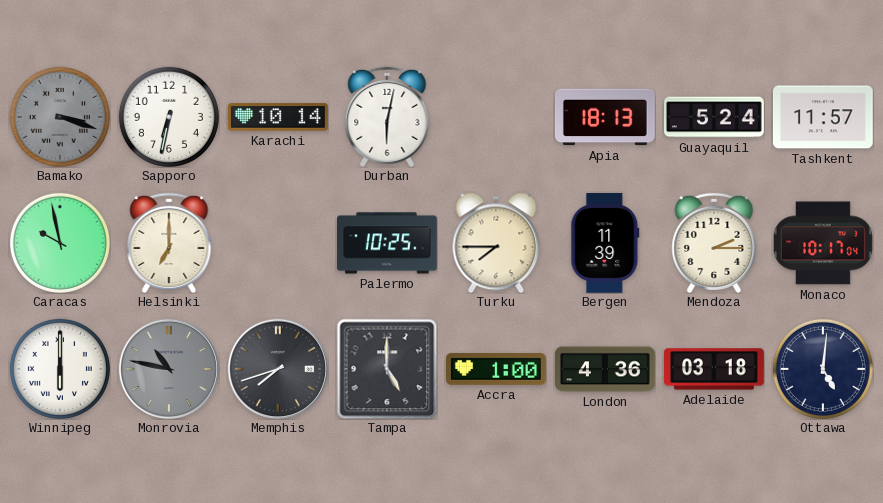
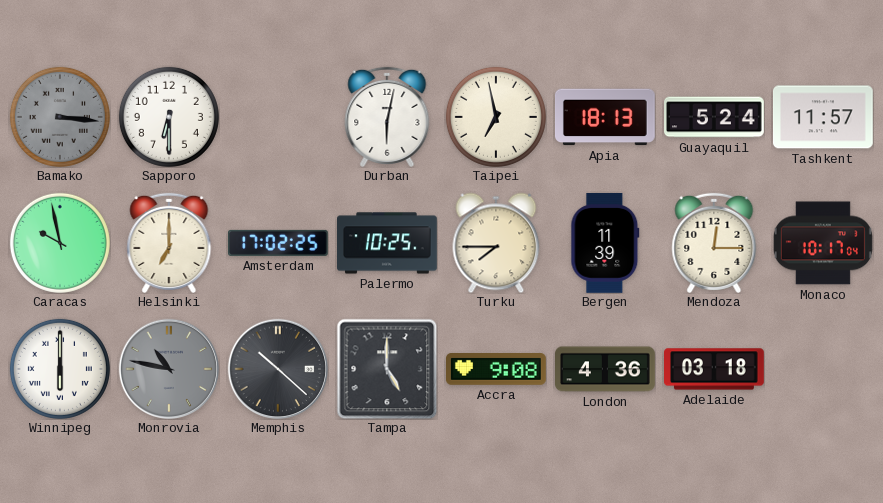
Bamako: 3:18 -> 3:16
Sapporo: 6:32 -> 6:30
Karachi: 10:14 -> none
Taipei: none -> 6:58
Amsterdam: none -> 17:02
Mendoza: 2:15 -> 12:15
Memphis: 7:42 -> 10:22
Accra: 1:00 -> 9:08
Ottawa: 5:01 -> none
